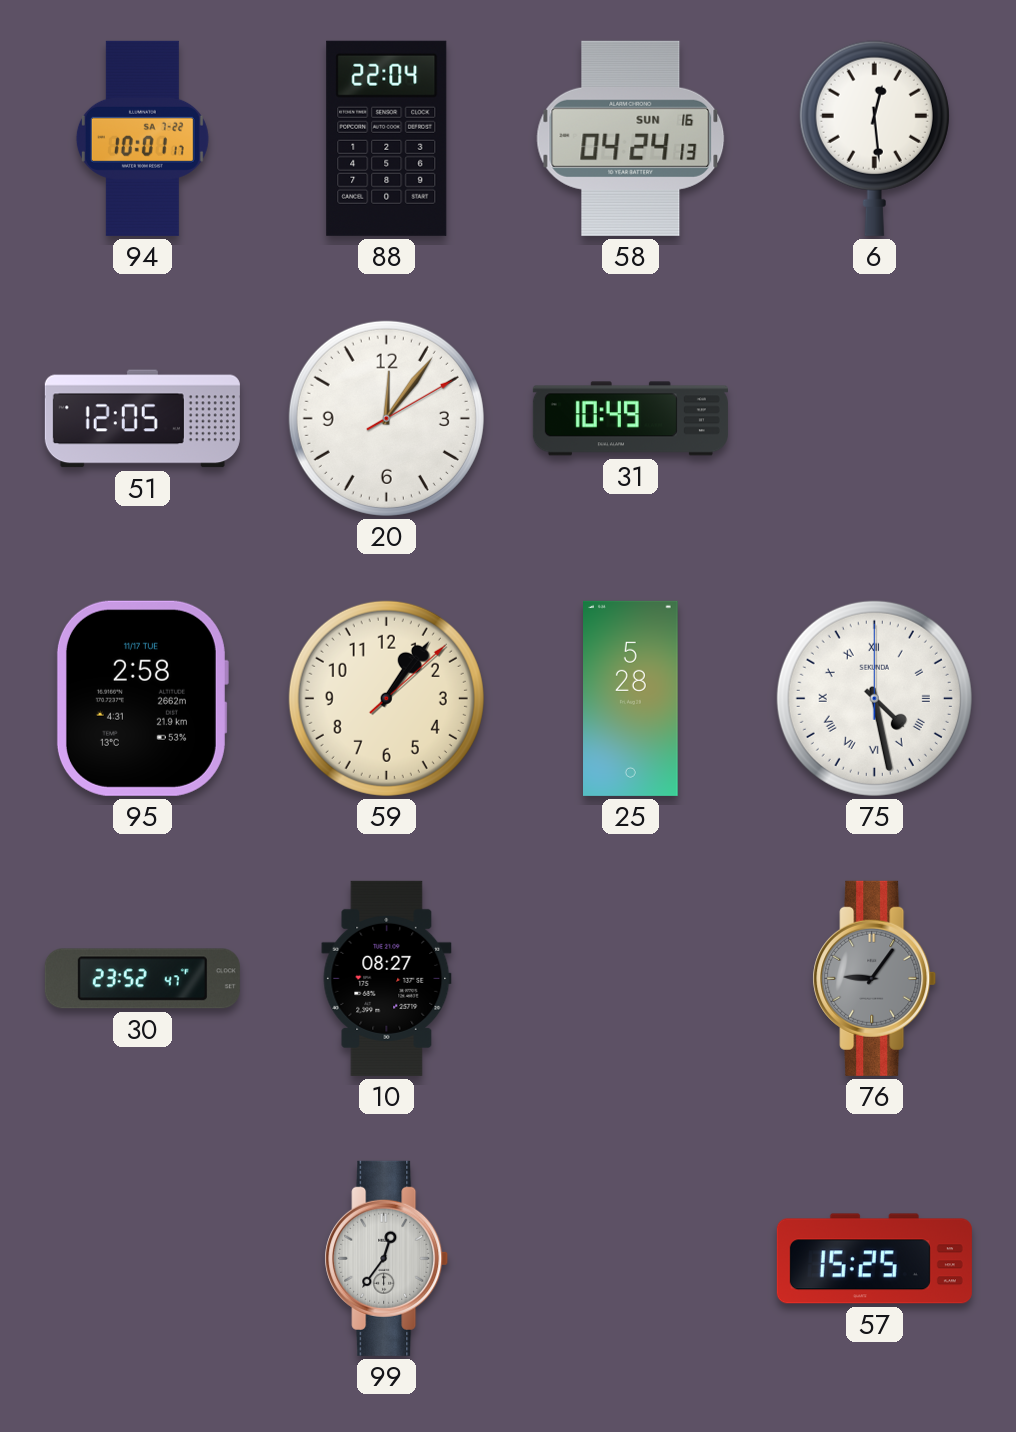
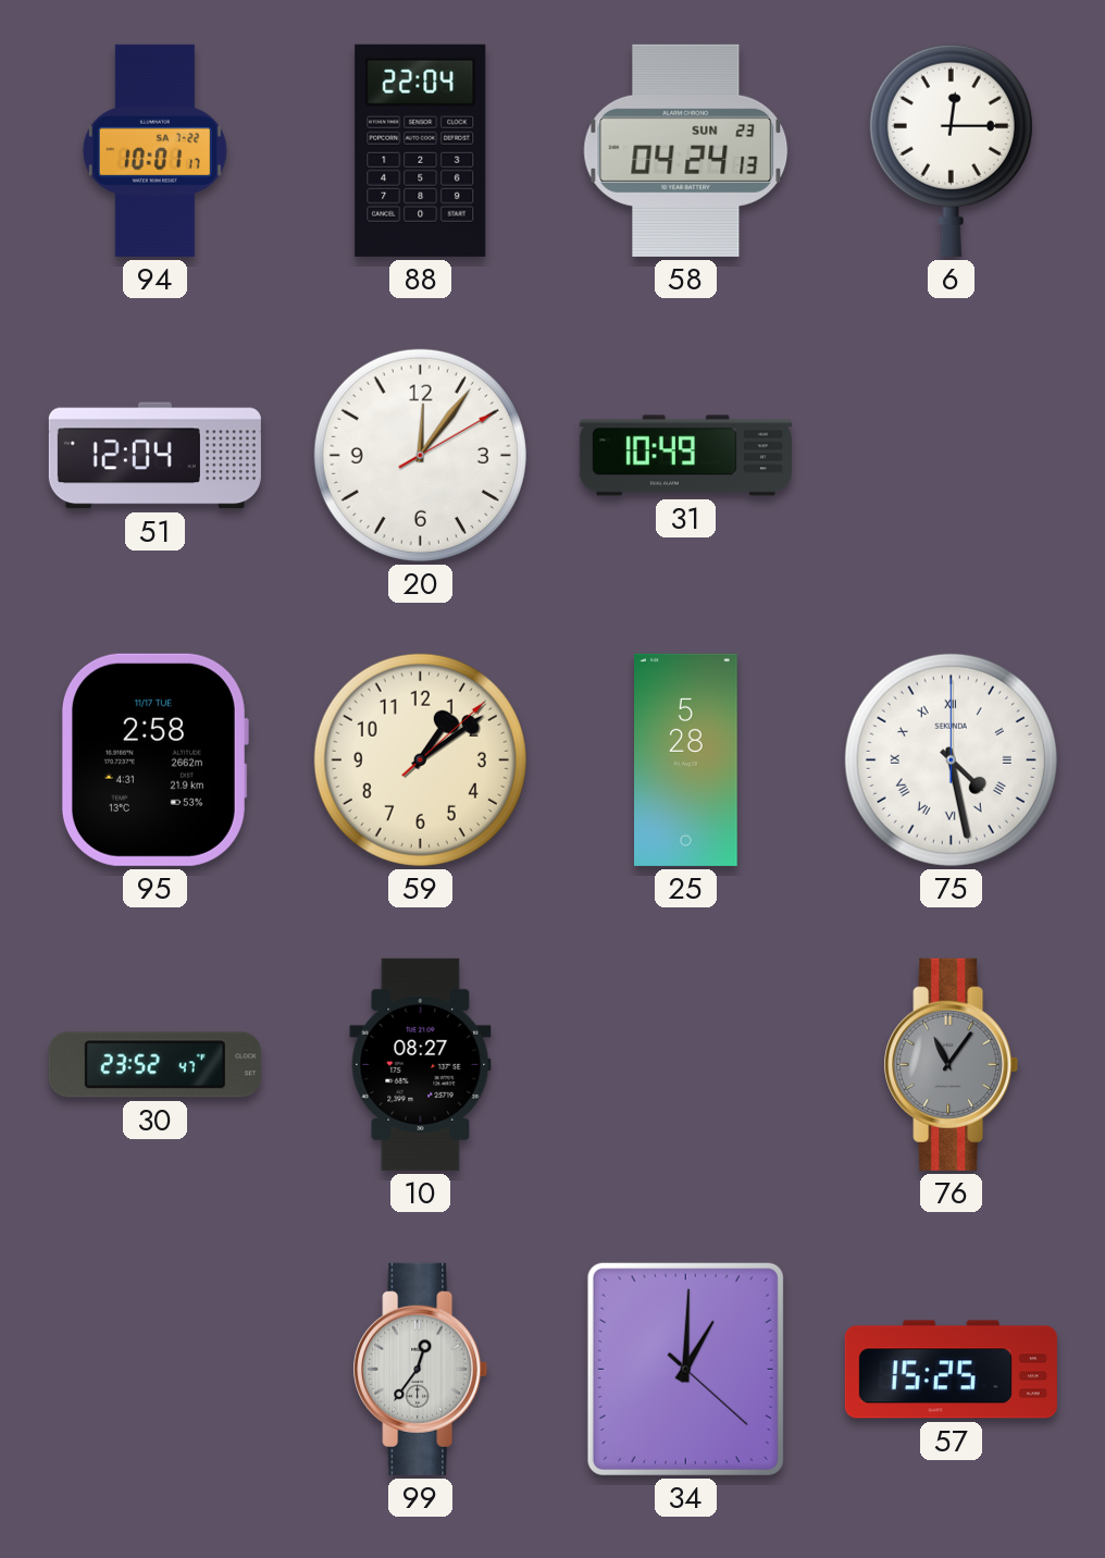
58 date: SUN 16 -> SUN 23
6: 12:29 -> 12:15
51: 12:05 -> 12:04
59: 1:06 -> 1:09
76: 9:06 -> 11:06
34: none -> 1:00
